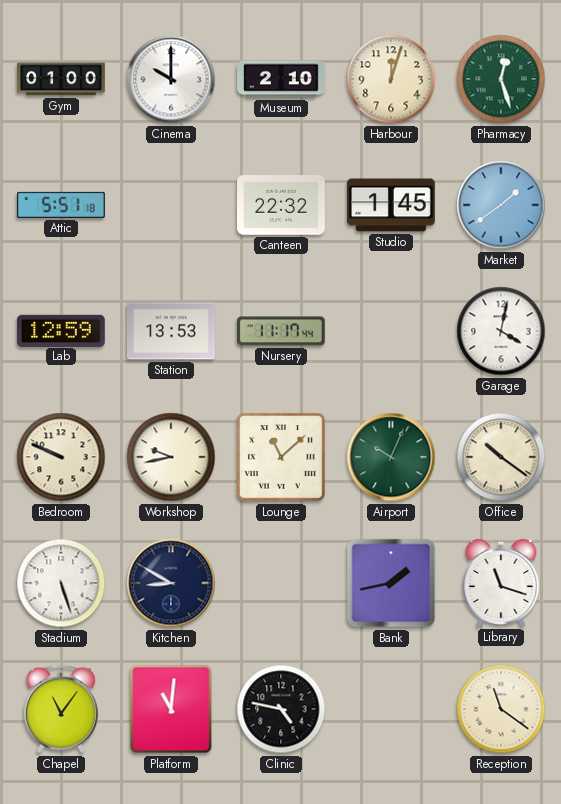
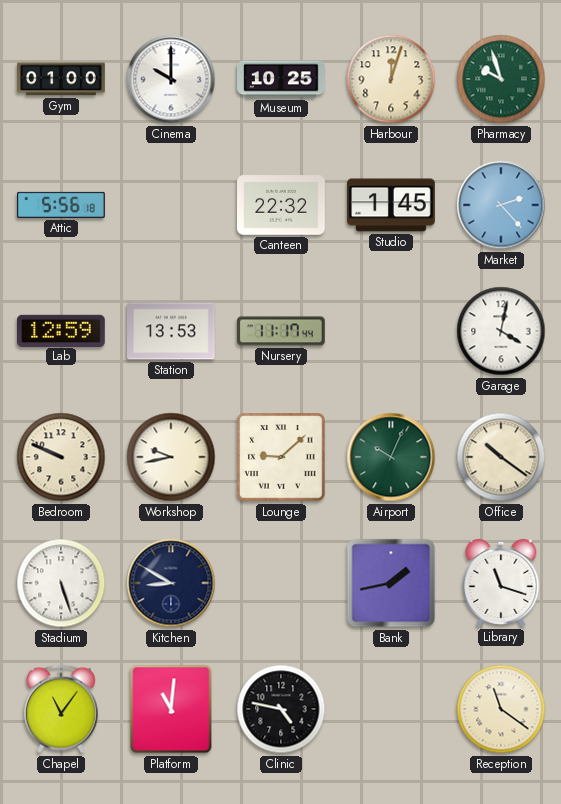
Museum: 2:10 -> 10:25
Pharmacy: 12:27 -> 9:57
Attic: 5:51 -> 5:56
Market: 1:39 -> 2:23
Lounge: 11:08 -> 9:08
